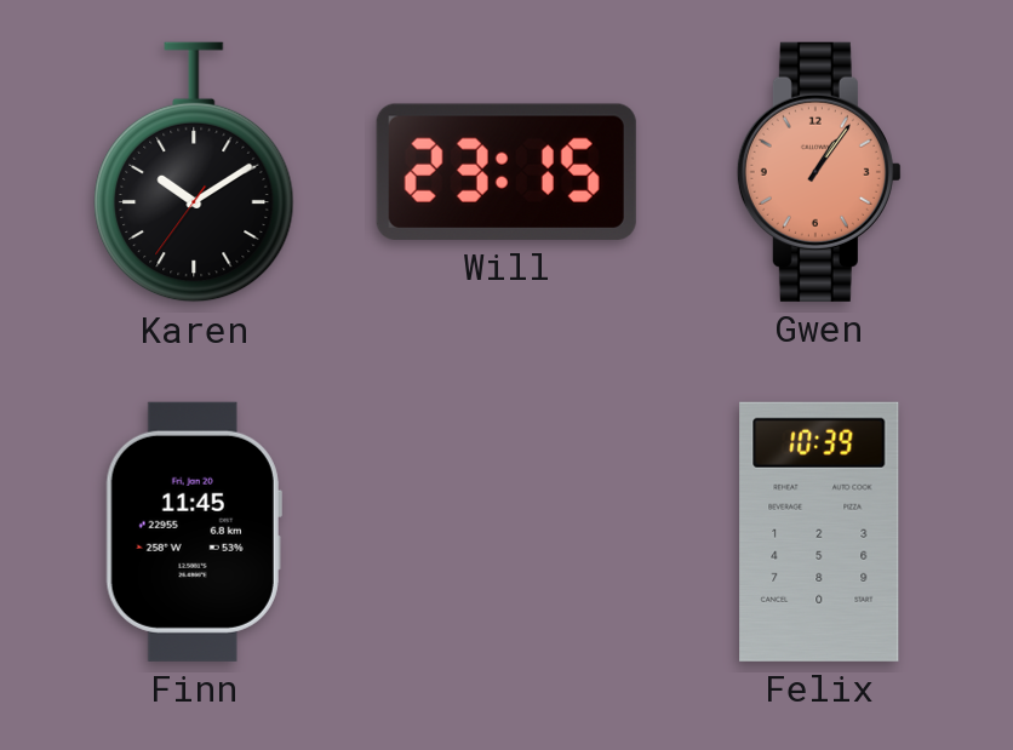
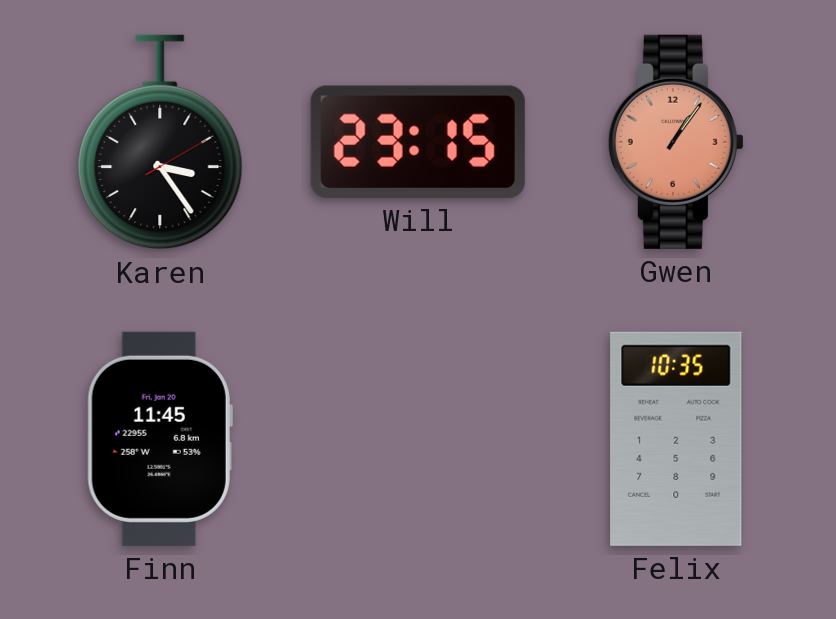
Karen: 10:09 -> 3:24
Felix: 10:39 -> 10:35
